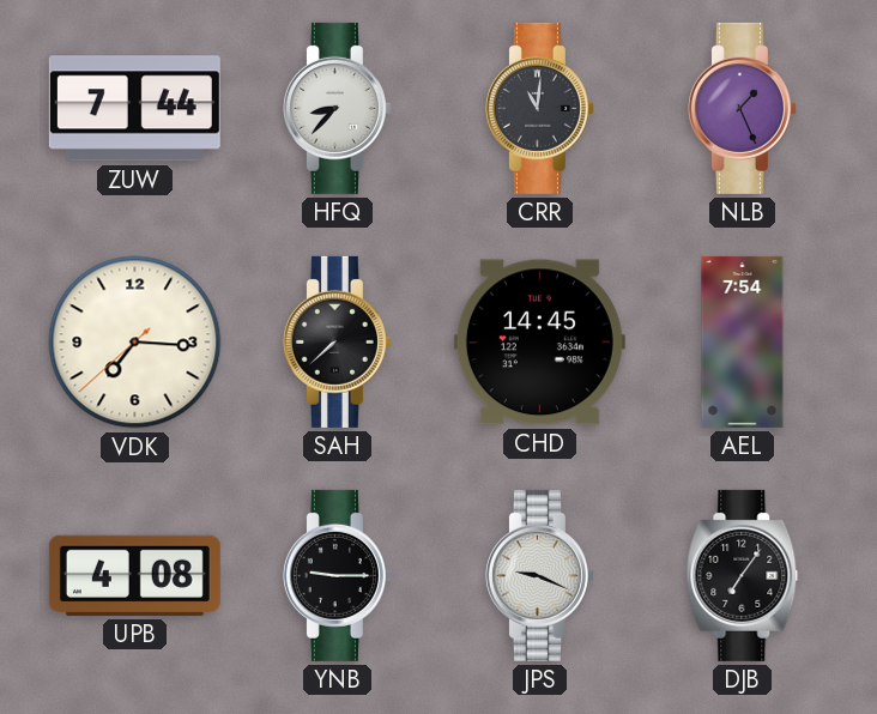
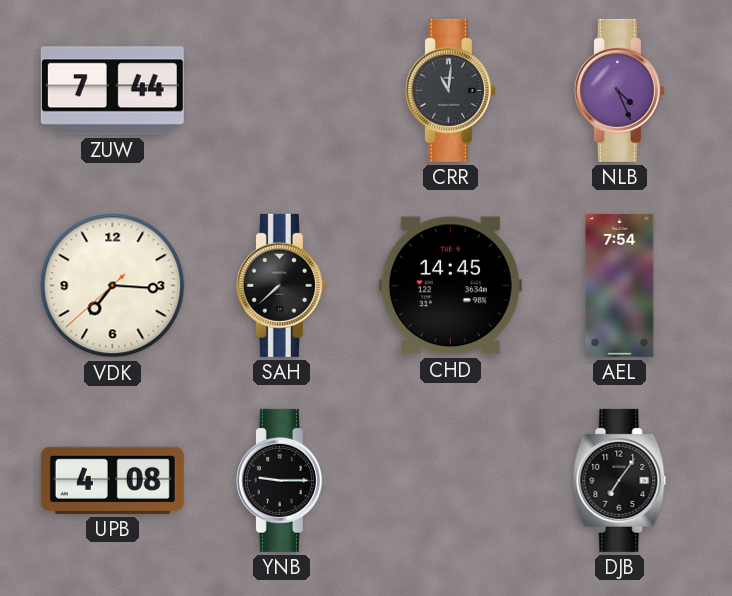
HFQ: 8:37 -> none
NLB: 1:26 -> 4:26
JPS: 9:19 -> none
